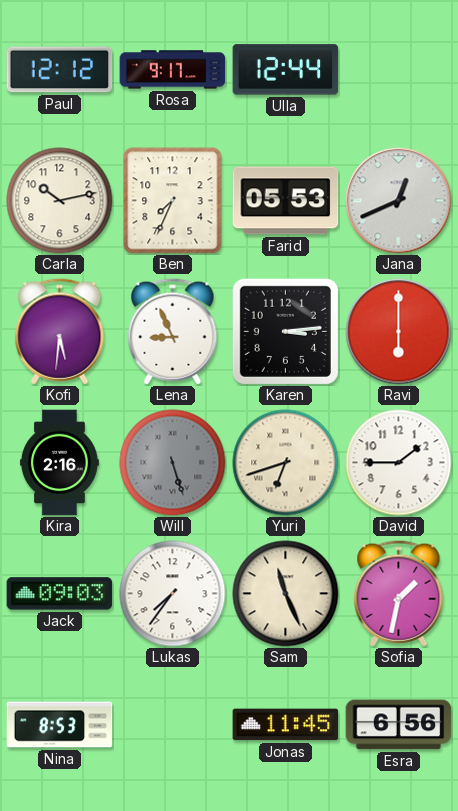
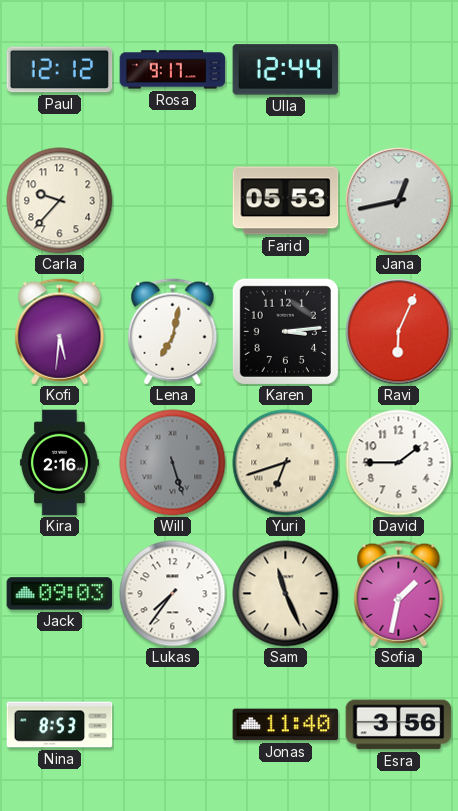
Carla: 10:13 -> 9:37
Ben: 7:34 -> none
Jana: 12:41 -> 12:43
Lena: 8:56 -> 7:02
Ravi: 6:00 -> 6:04
Jonas: 11:45 -> 11:40
Esra: 6:56 -> 3:56
